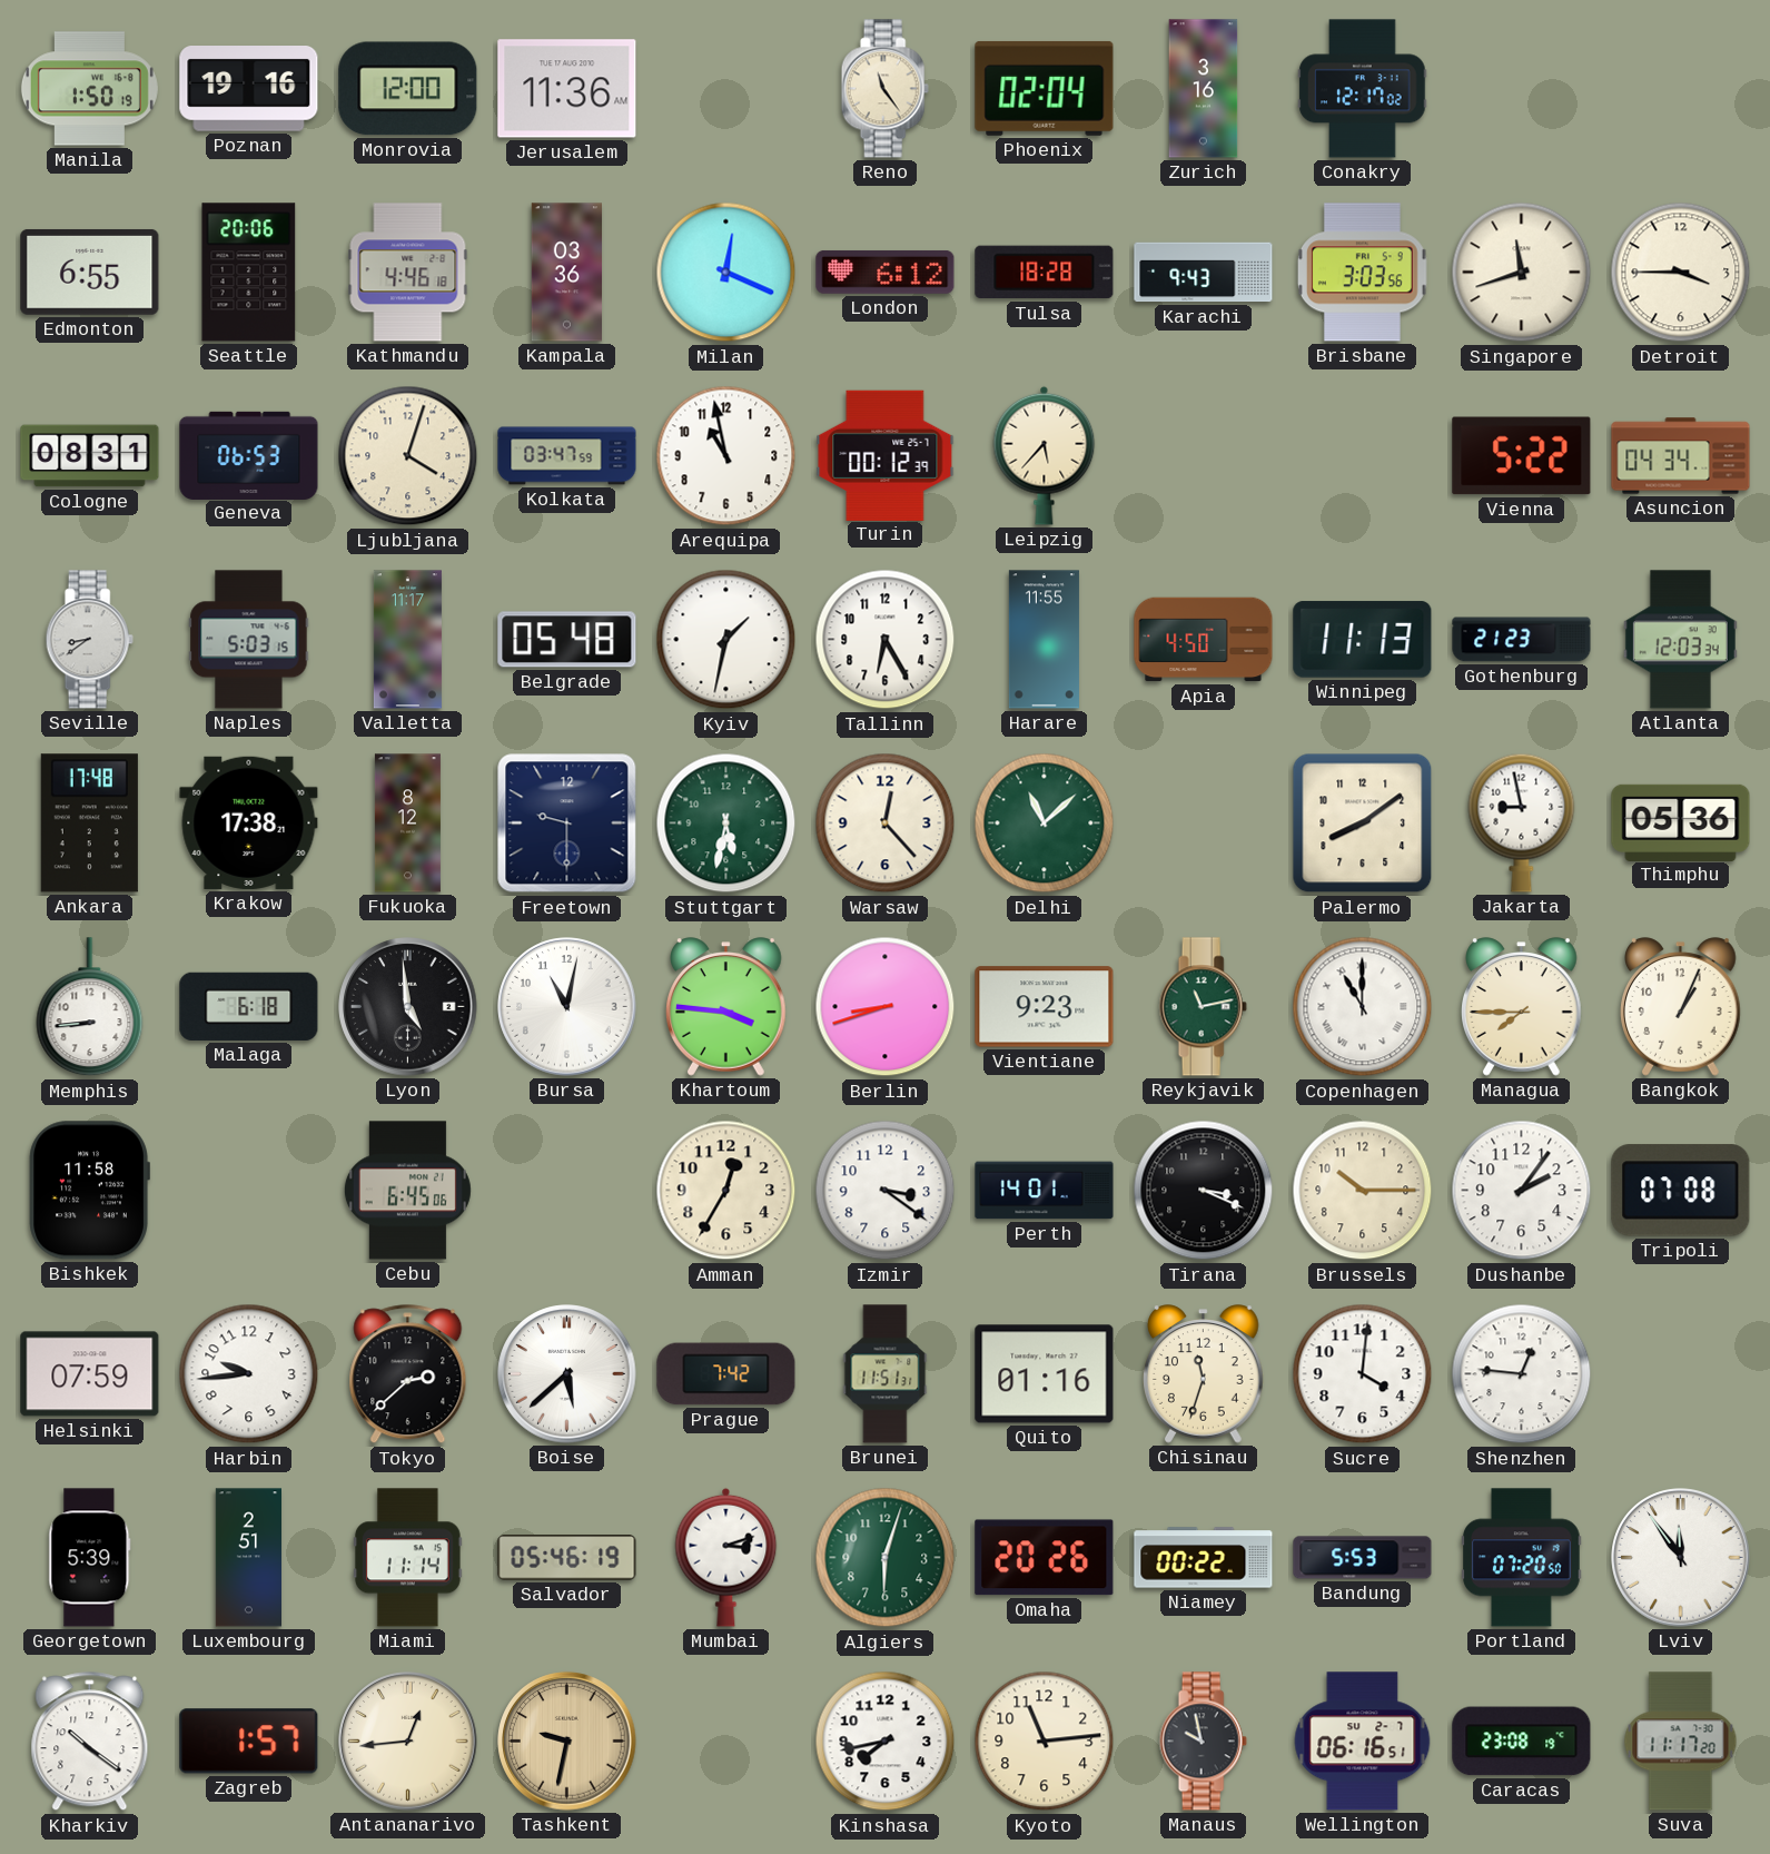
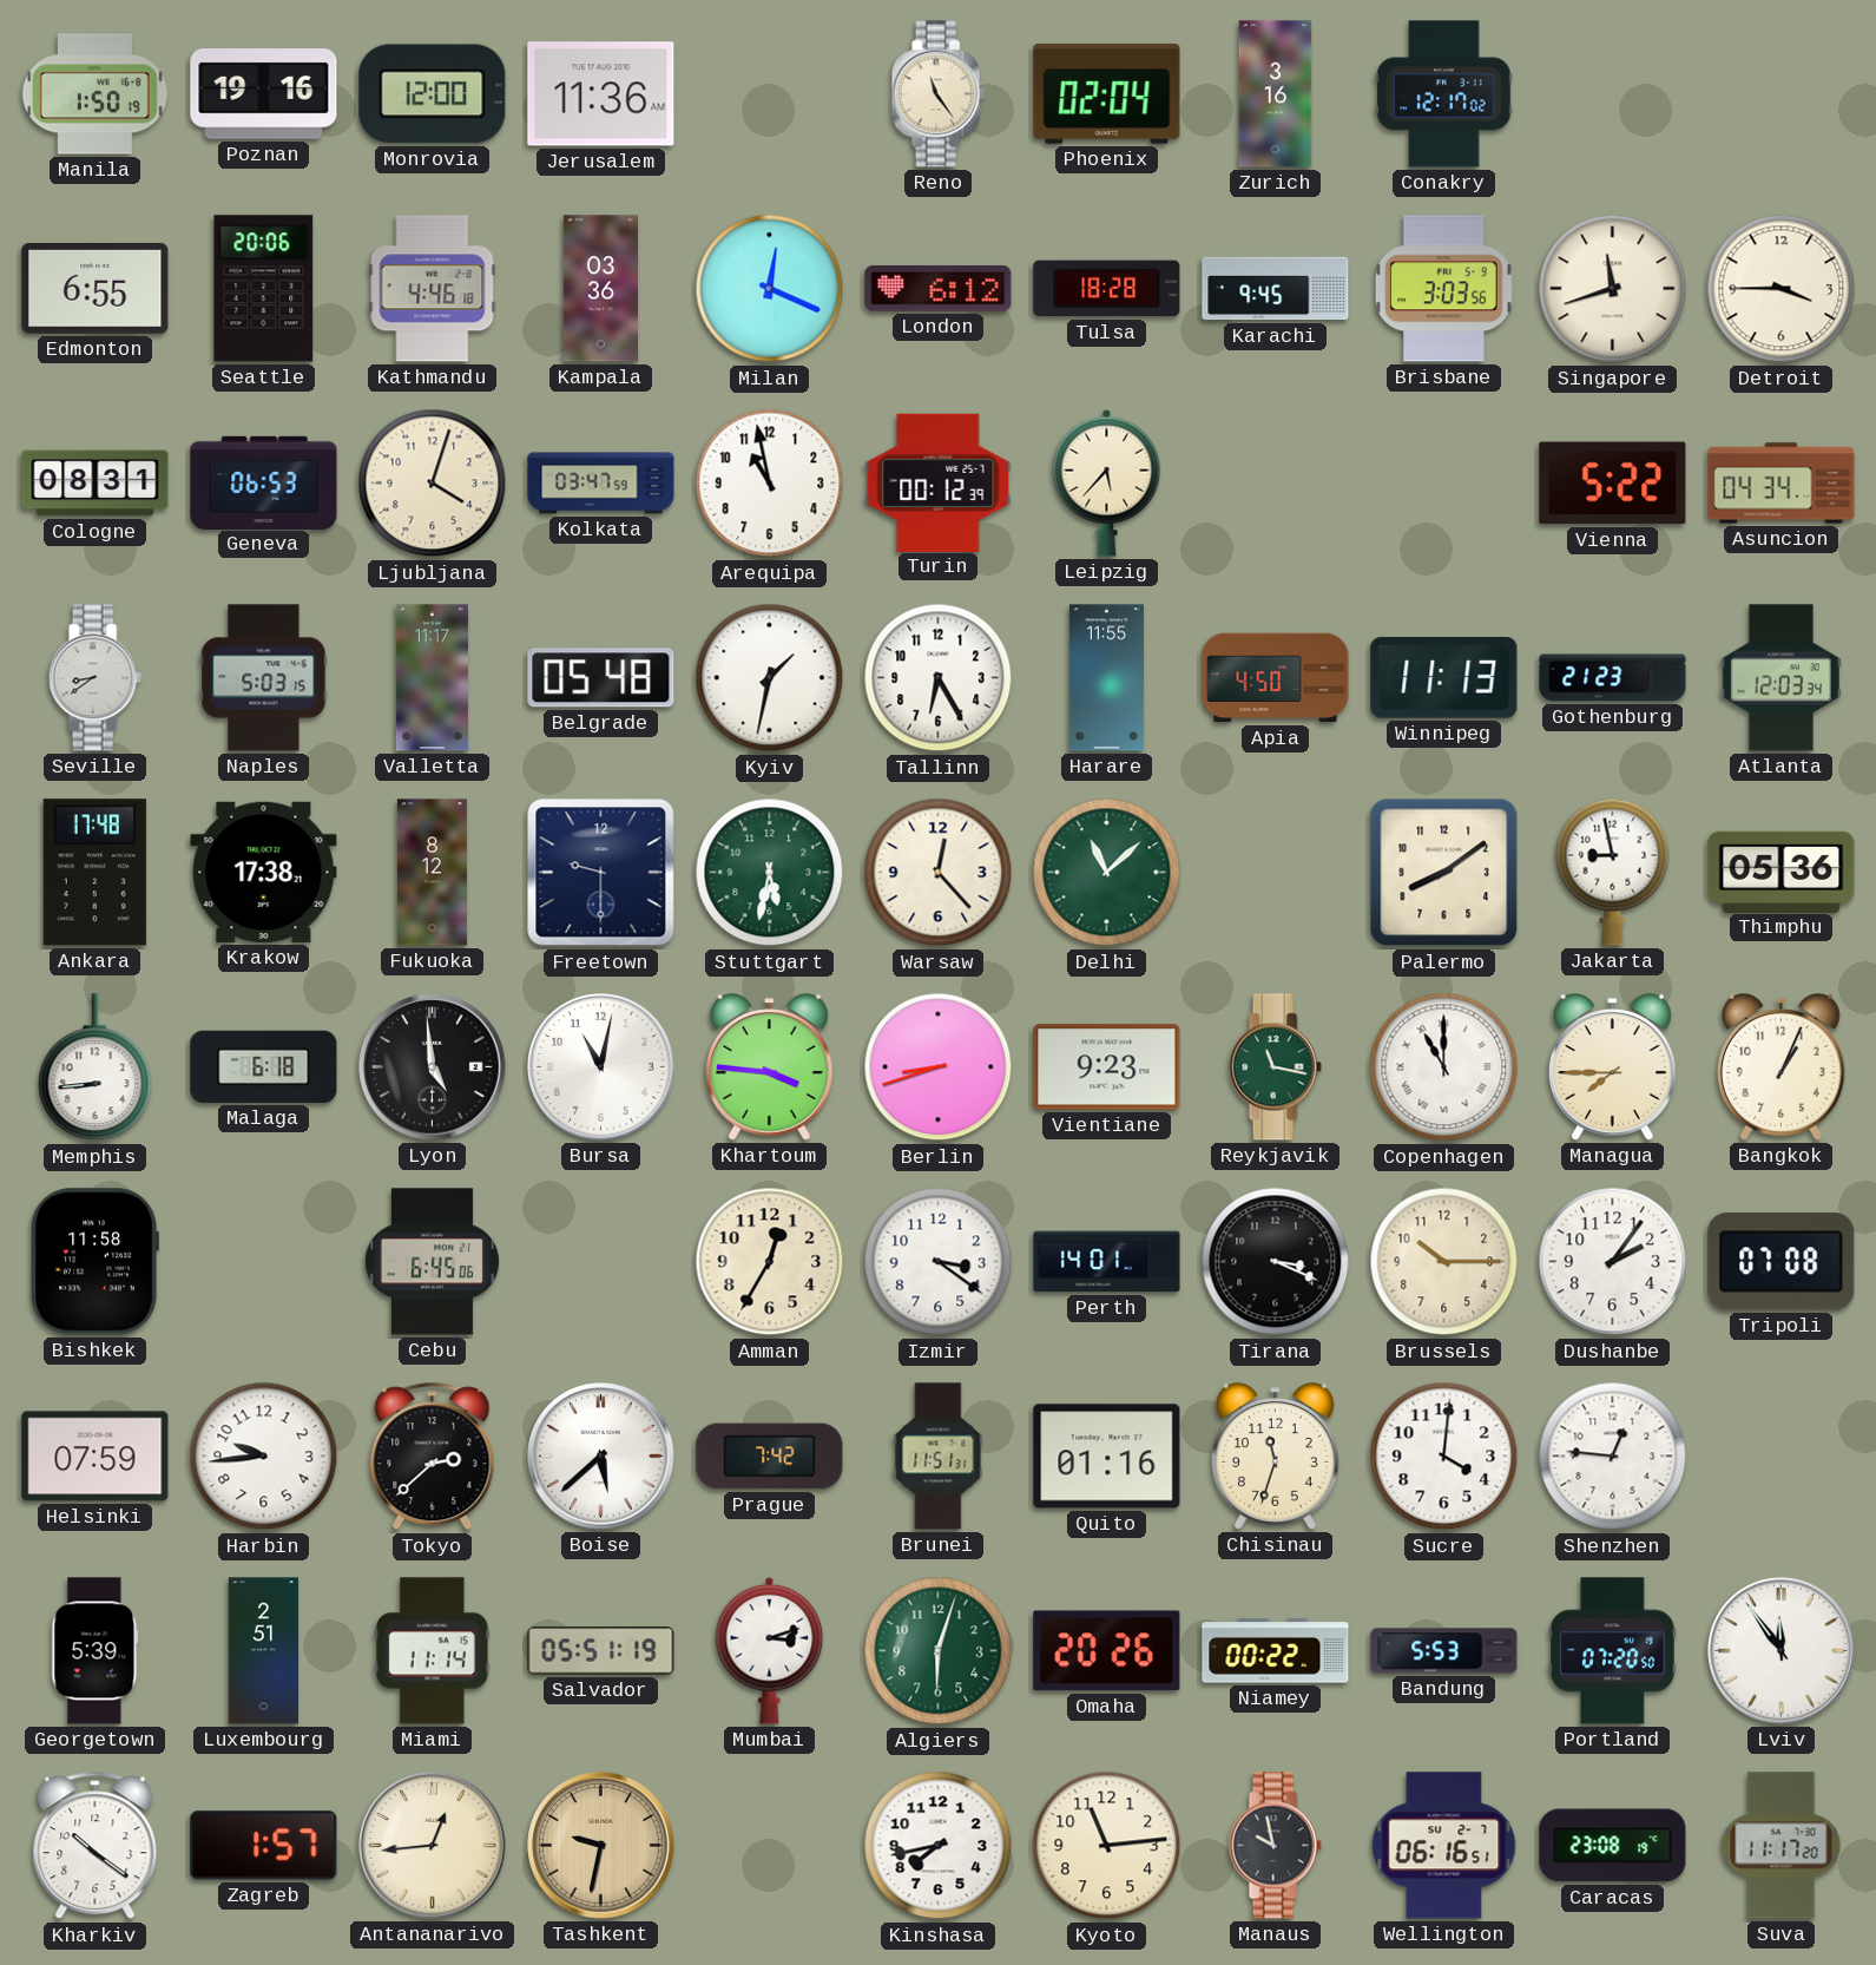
Karachi: 9:43 -> 9:45
Reykjavik: 11:13 -> 11:17
Salvador: 05:46 -> 05:51
